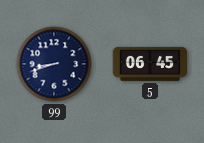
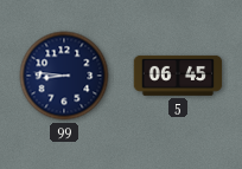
99: 8:42 -> 8:46
